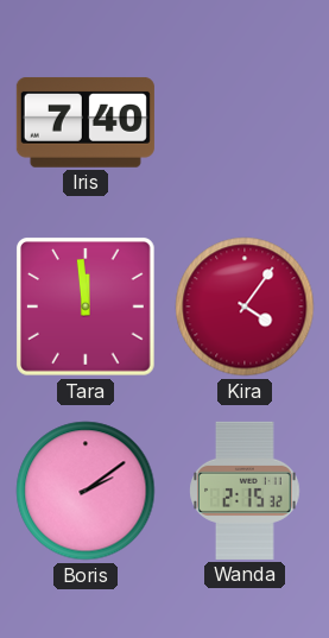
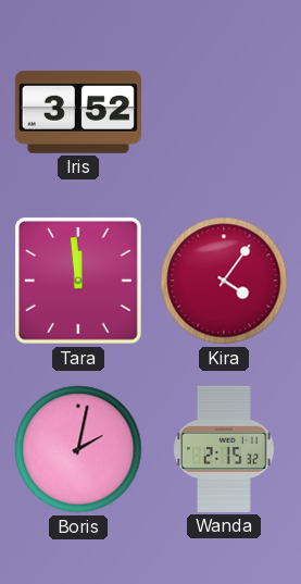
Iris: 7:40 -> 3:52
Boris: 2:09 -> 2:02
